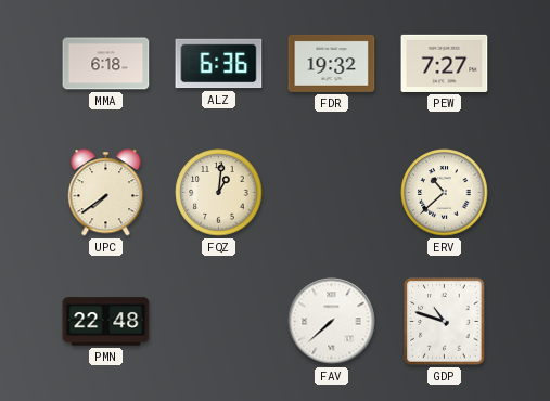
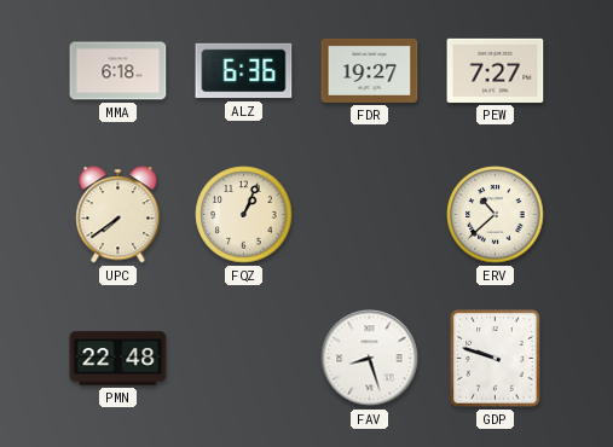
FDR: 19:32 -> 19:27
FQZ: 1:01 -> 1:04
FAV: 7:38 -> 8:27
GDP: 10:48 -> 9:48
